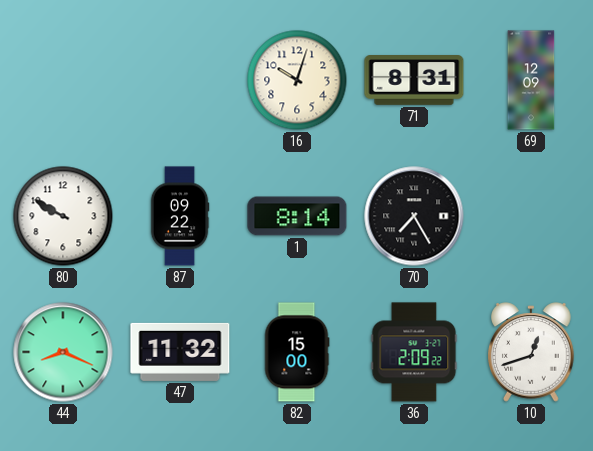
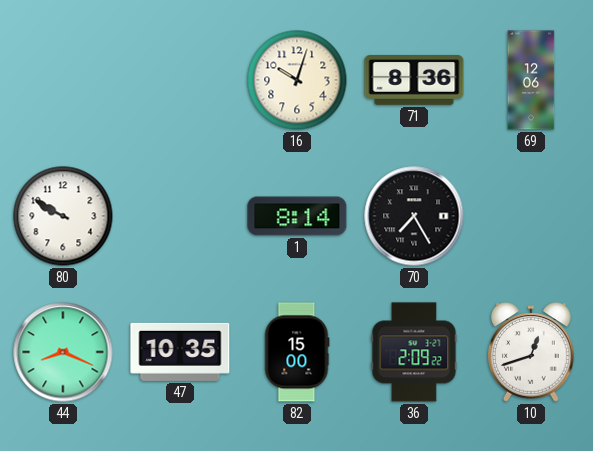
71: 8:31 -> 8:36
69: 12:09 -> 12:06
87: 09:22 -> none
47: 11:32 -> 10:35
